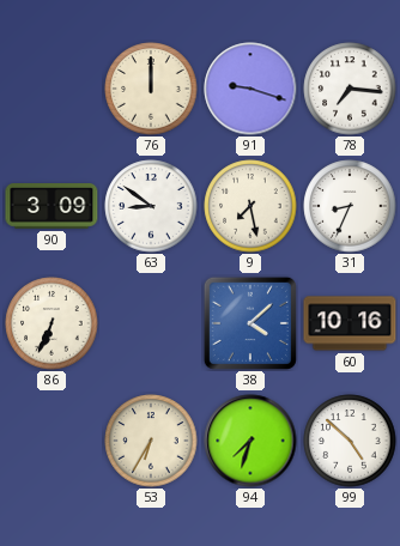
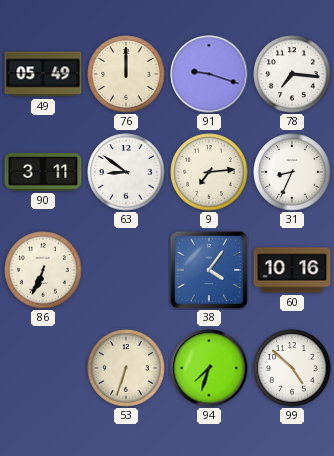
49: none -> 05:49
90: 3:09 -> 3:11
9: 7:28 -> 7:14
38: 4:08 -> 4:06
53: 6:35 -> 6:33
